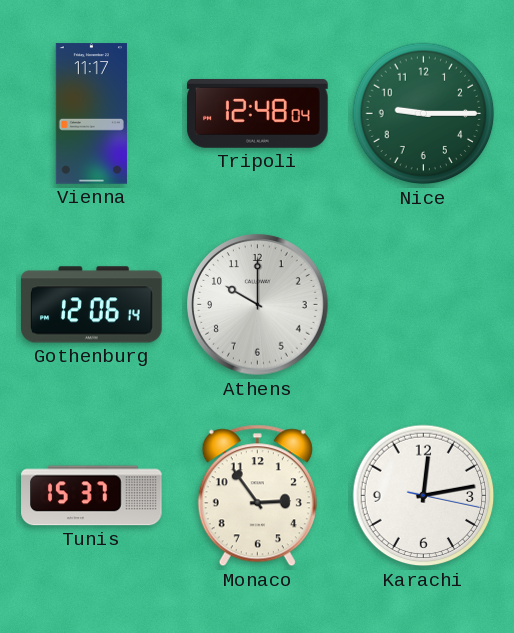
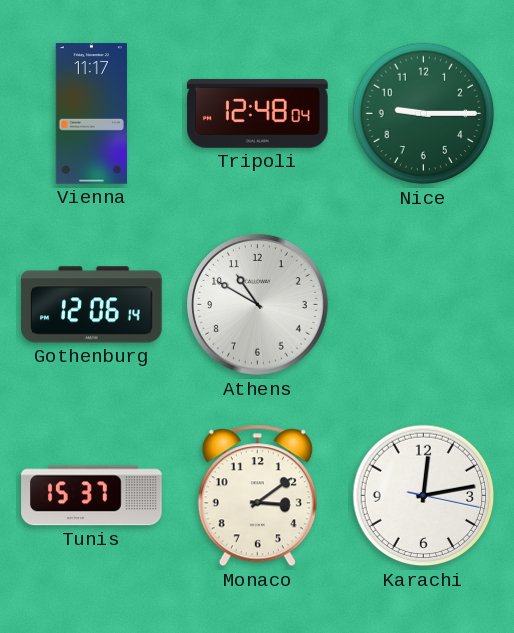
Athens: 10:00 -> 10:50
Monaco: 2:54 -> 3:09
